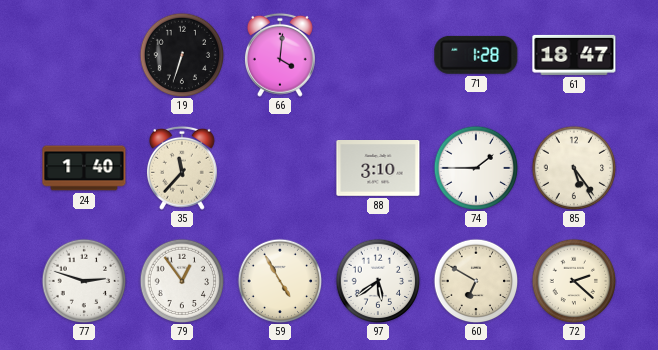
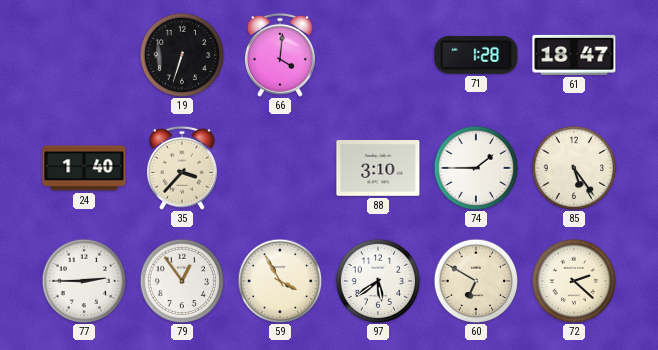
35: 11:37 -> 3:37
77: 2:48 -> 2:45
59: 4:55 -> 3:55
